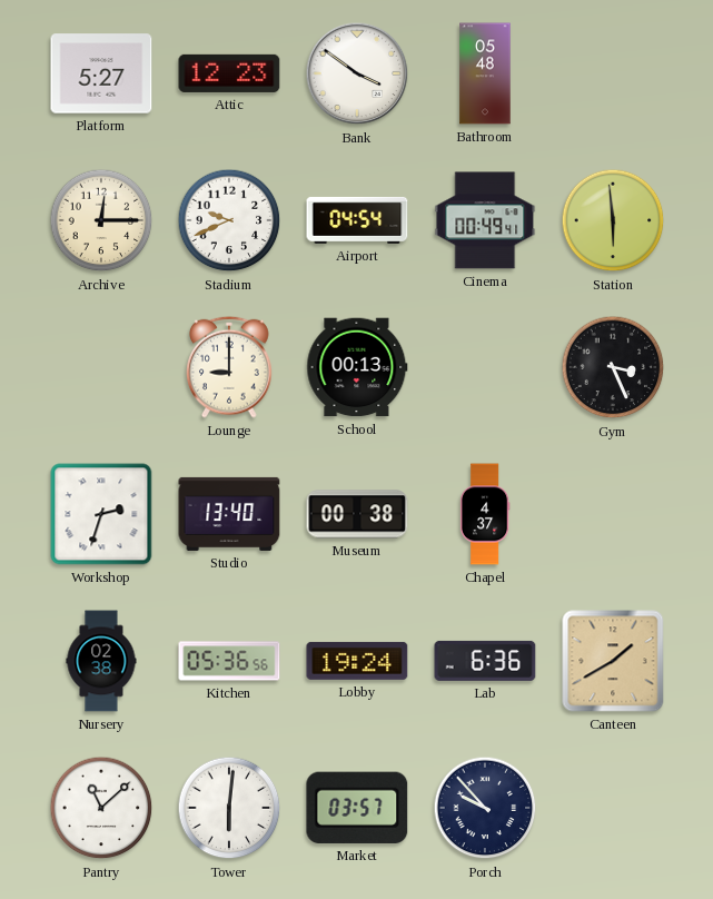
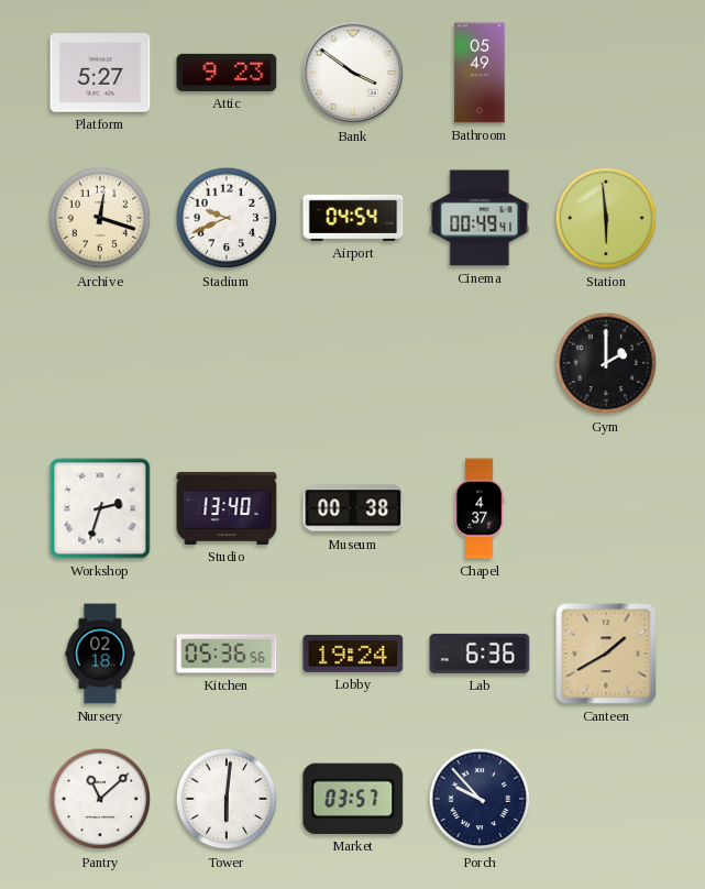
Attic: 12:23 -> 9:23
Bathroom: 05:48 -> 05:49
Archive: 12:15 -> 12:18
Lounge: 9:00 -> none
School: 00:13 -> none
Gym: 3:26 -> 2:00
Nursery: 02:38 -> 02:18
